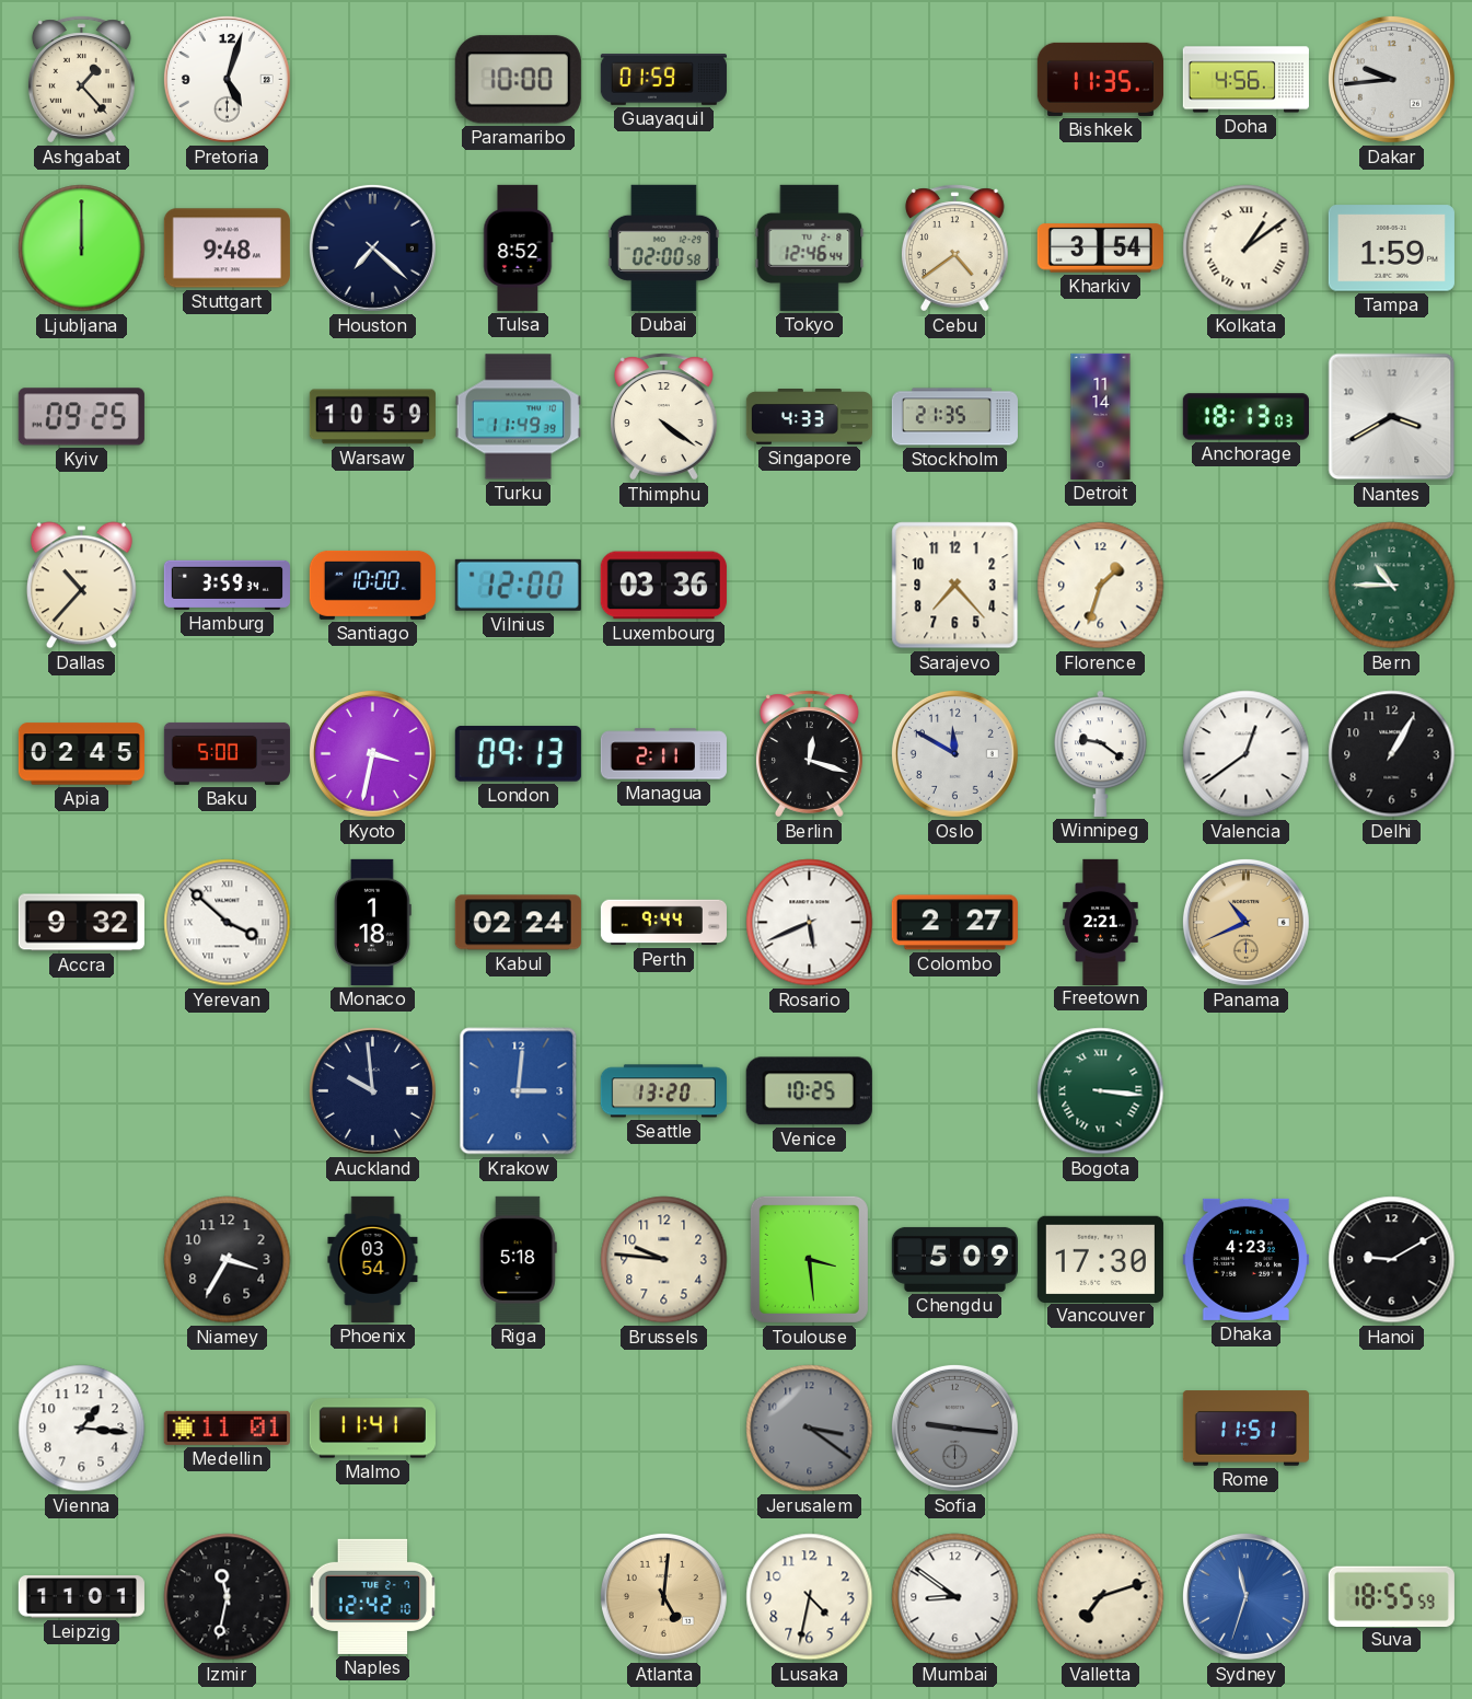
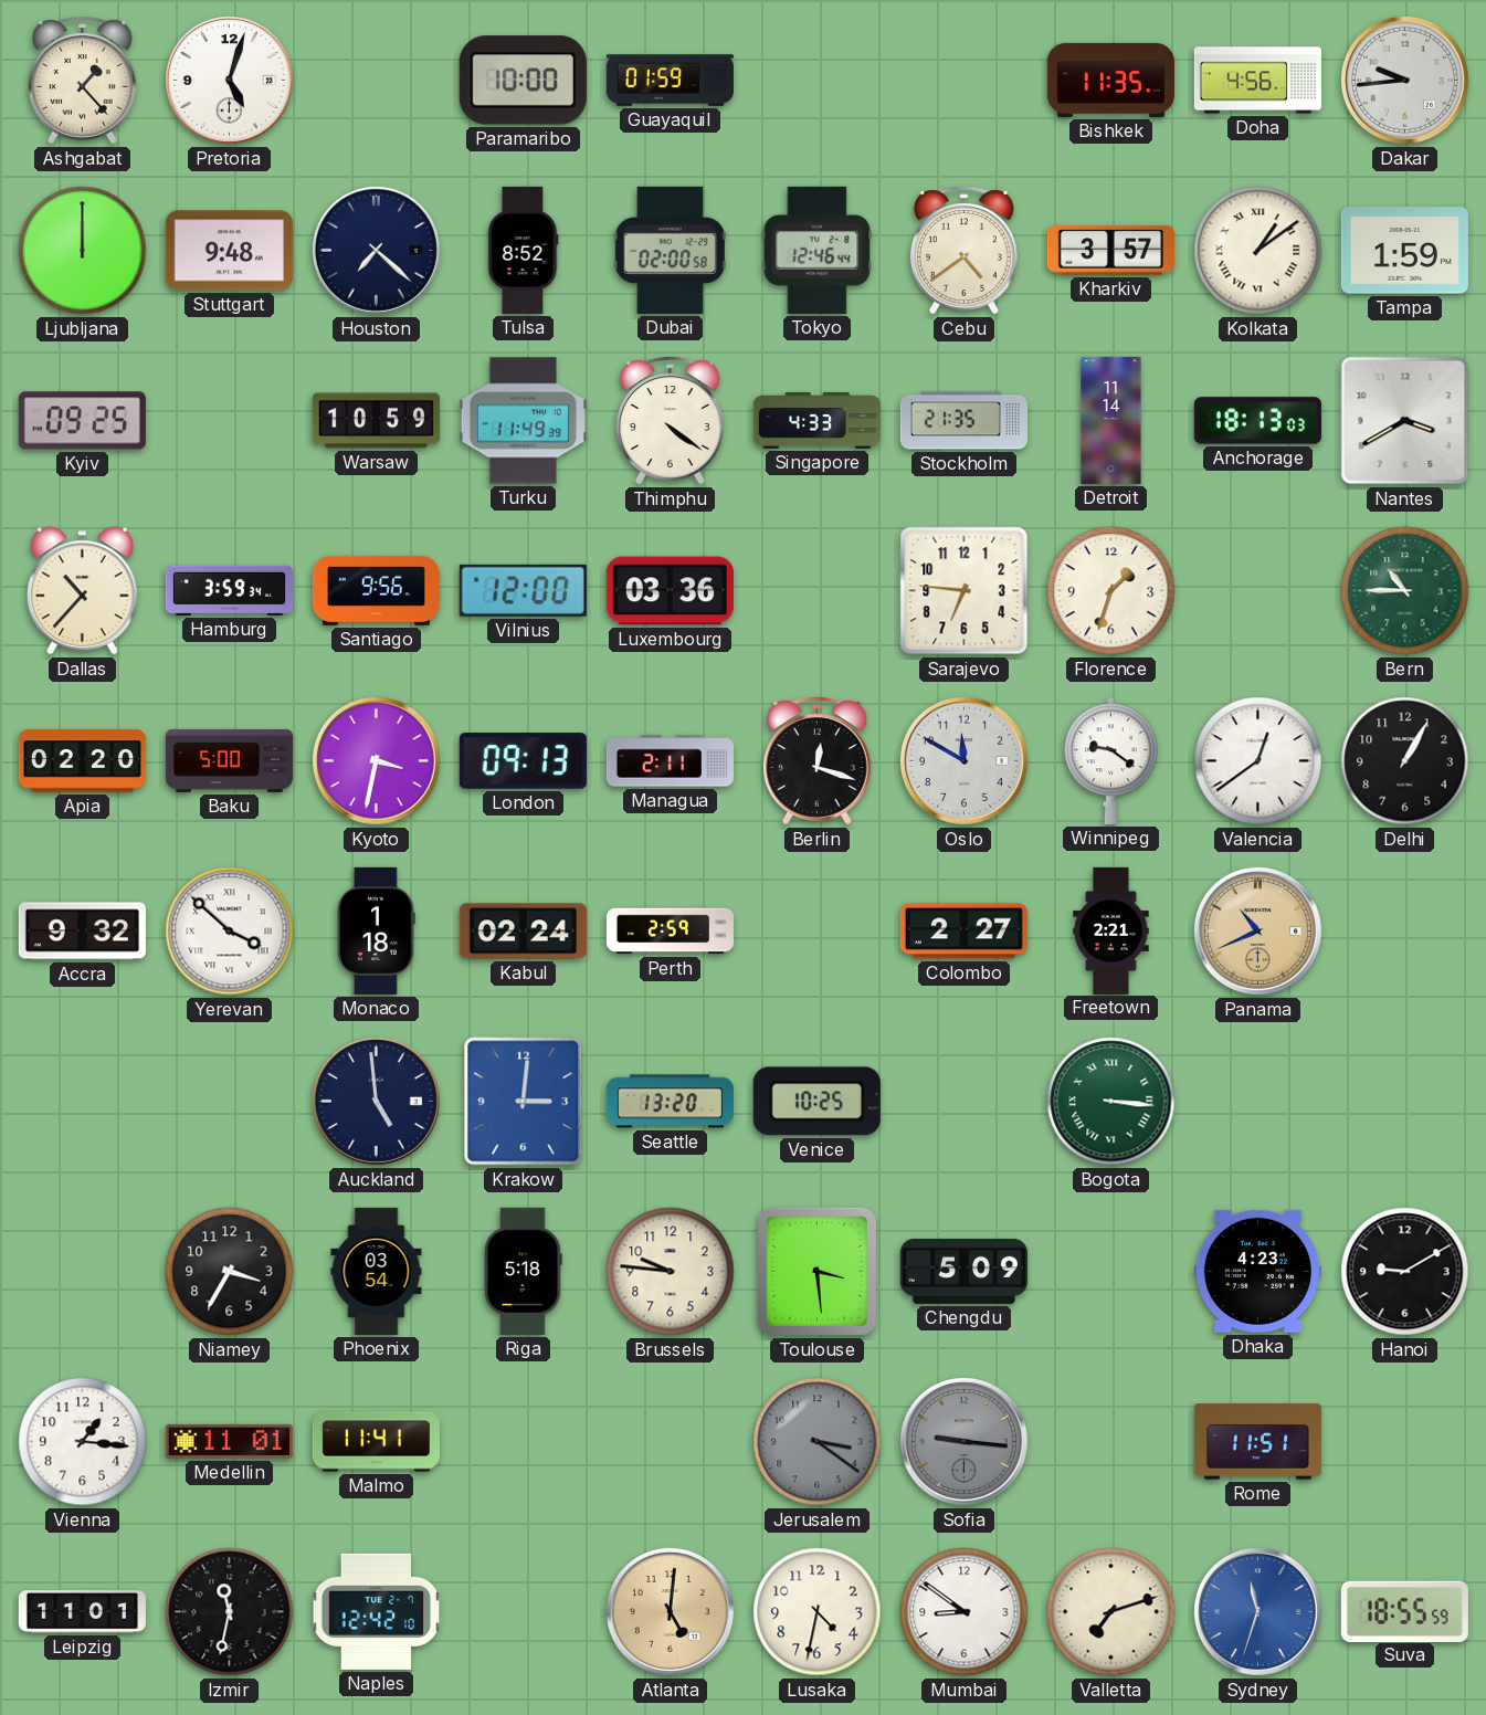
Kharkiv: 3:54 -> 3:57
Santiago: 10:00 -> 9:56
Sarajevo: 7:23 -> 6:46
Apia: 02:45 -> 02:20
Perth: 9:44 -> 2:59
Rosario: 5:41 -> none
Auckland: 9:59 -> 4:59
Vancouver: 17:30 -> none
